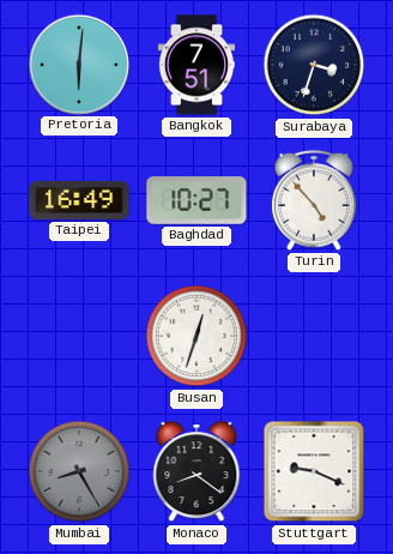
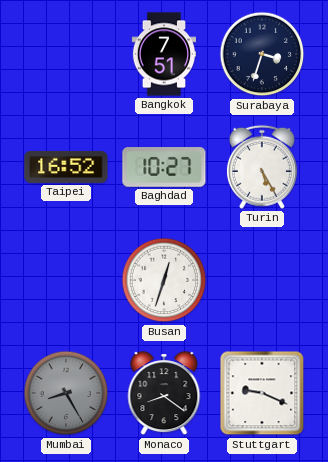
Pretoria: 6:01 -> none
Taipei: 16:49 -> 16:52
Turin: 4:53 -> 5:25
